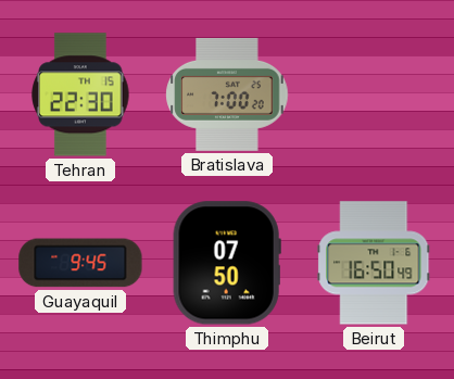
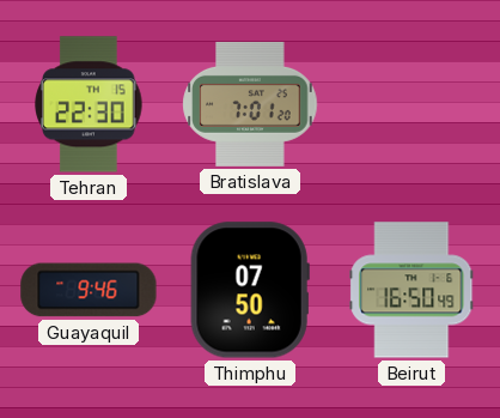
Bratislava: 7:00 -> 7:01
Guayaquil: 9:45 -> 9:46
